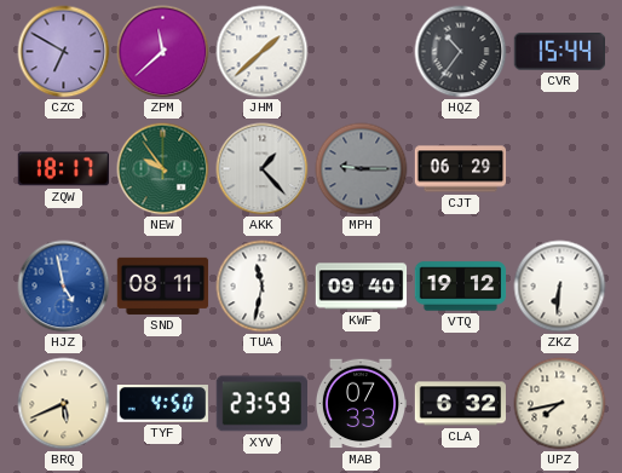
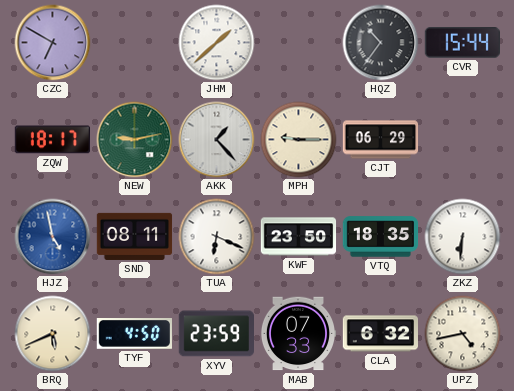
ZPM: 11:38 -> none
NEW: 9:54 -> 9:13
MPH dial: grey -> cream
TUA: 11:32 -> 6:19
KWF: 09:40 -> 23:50
VTQ: 19:12 -> 18:35
UPZ: 7:43 -> 4:43
